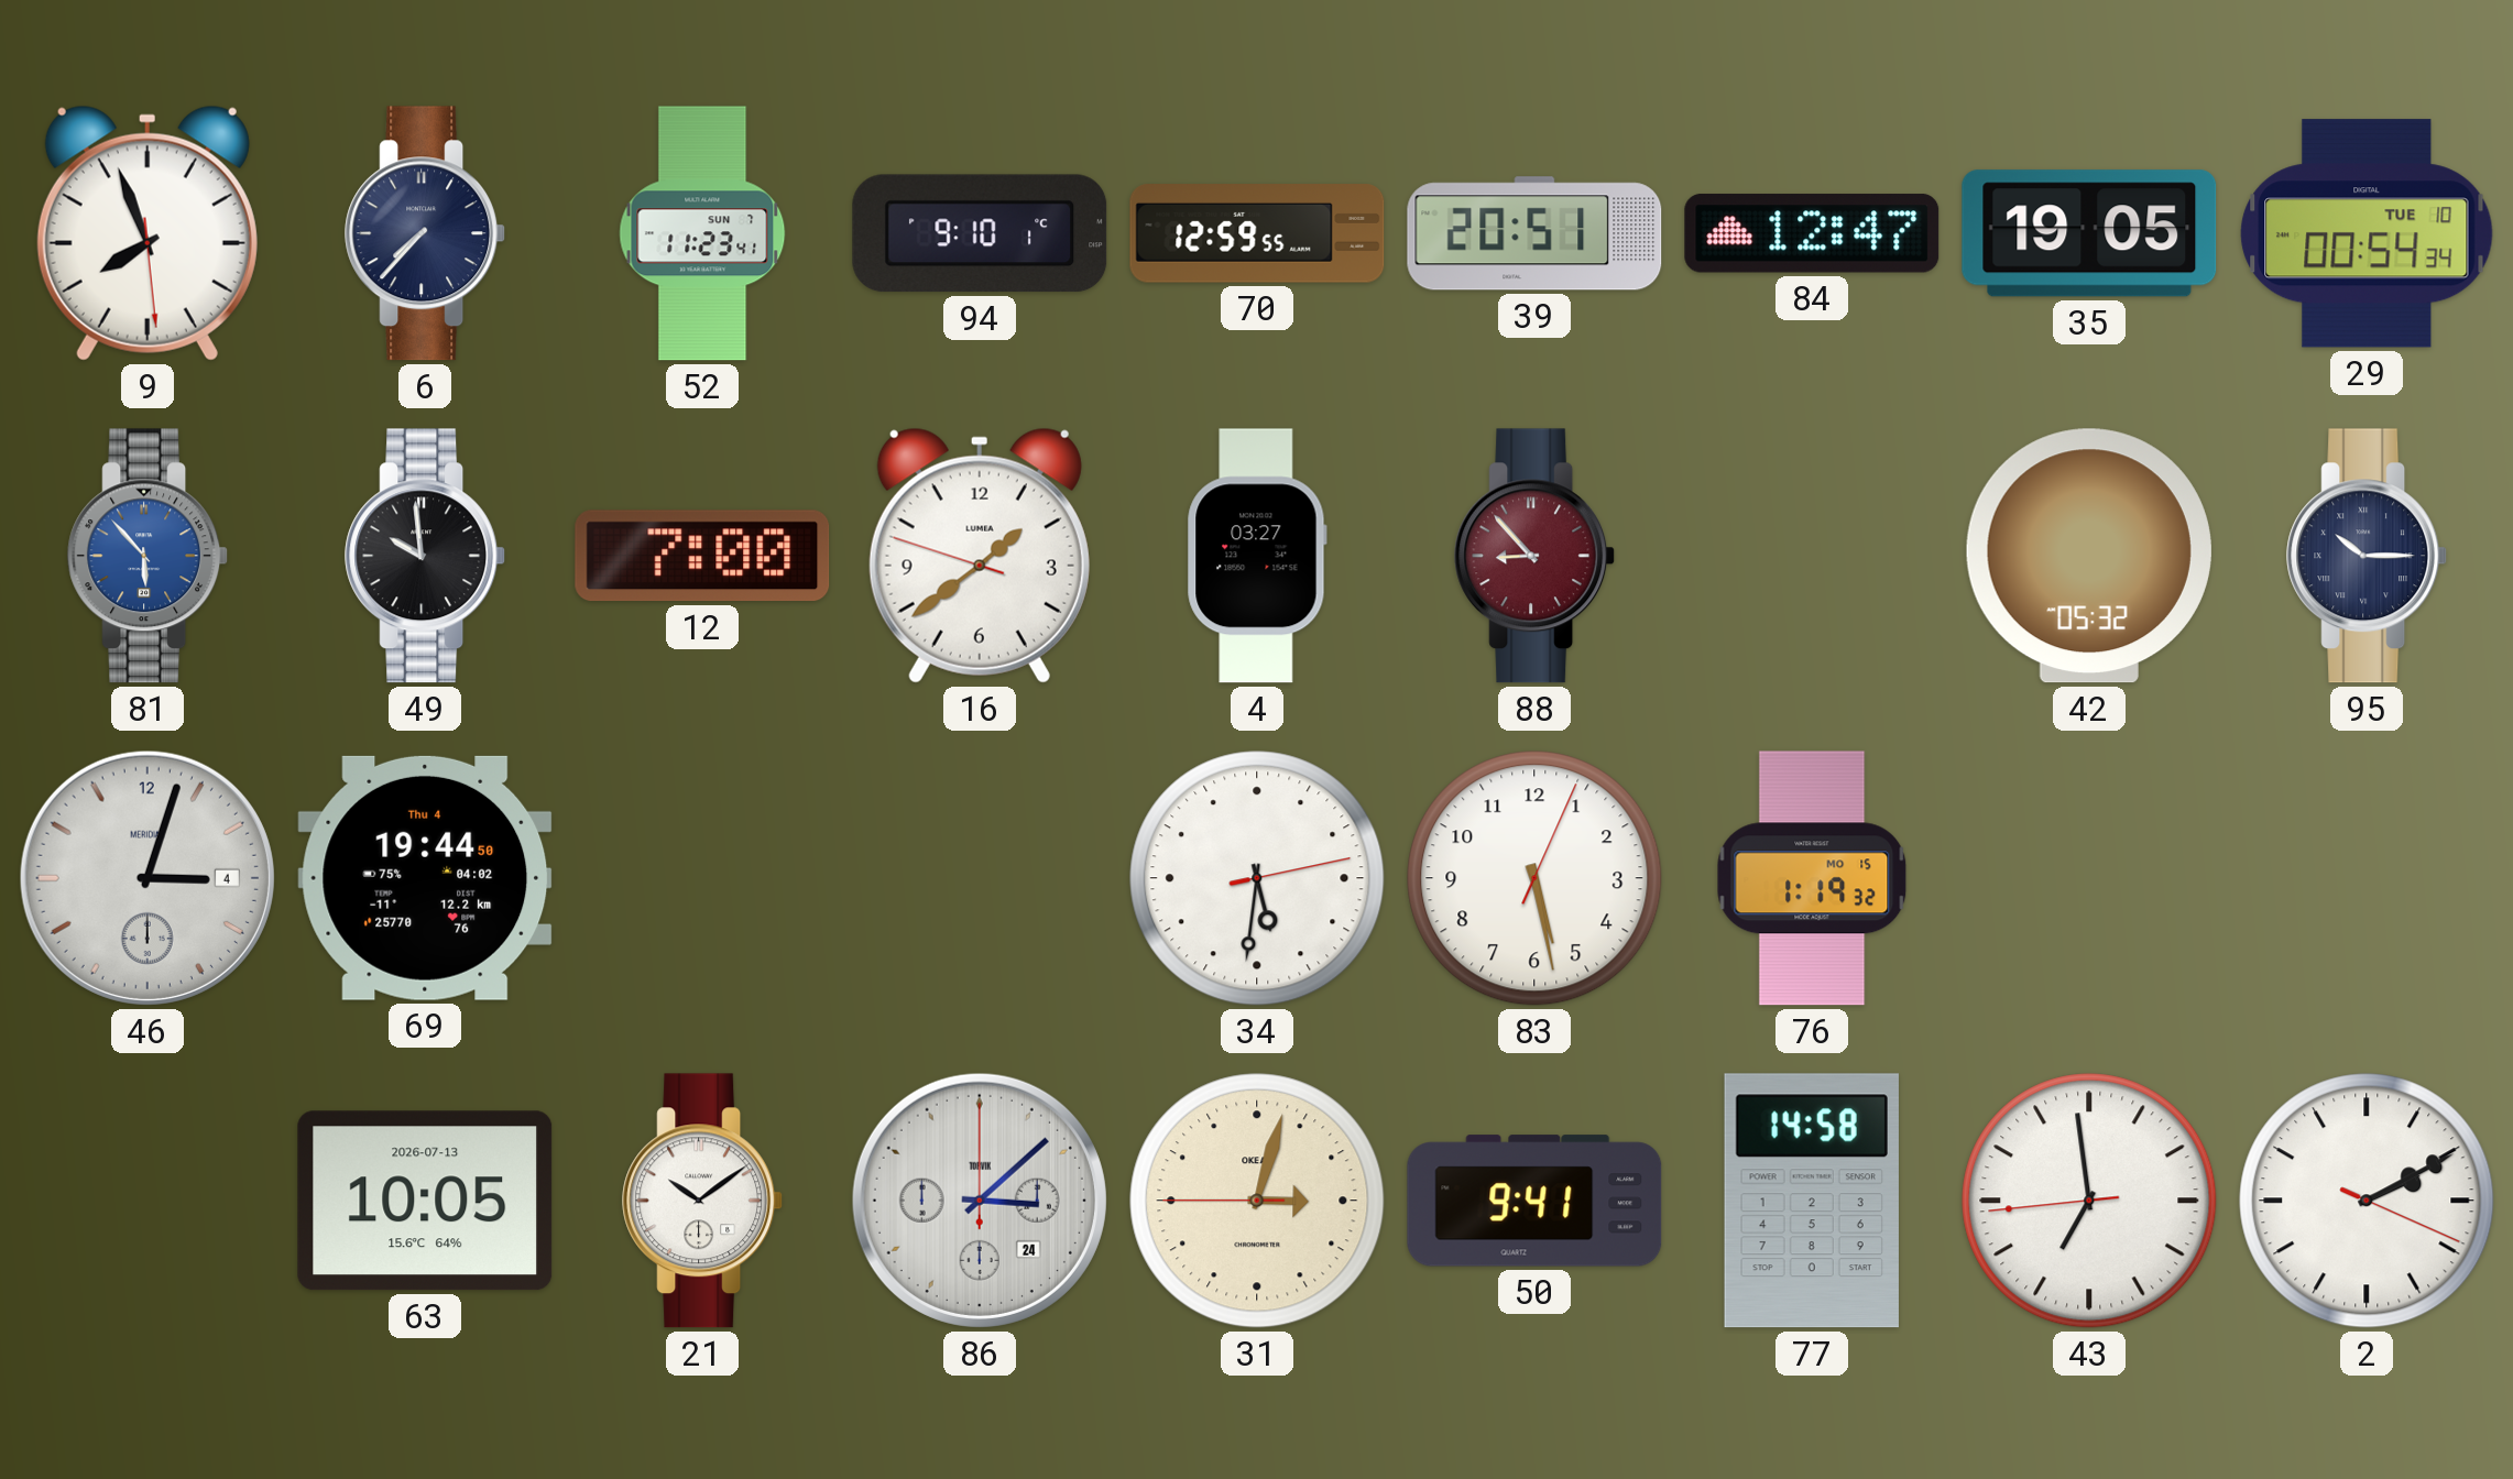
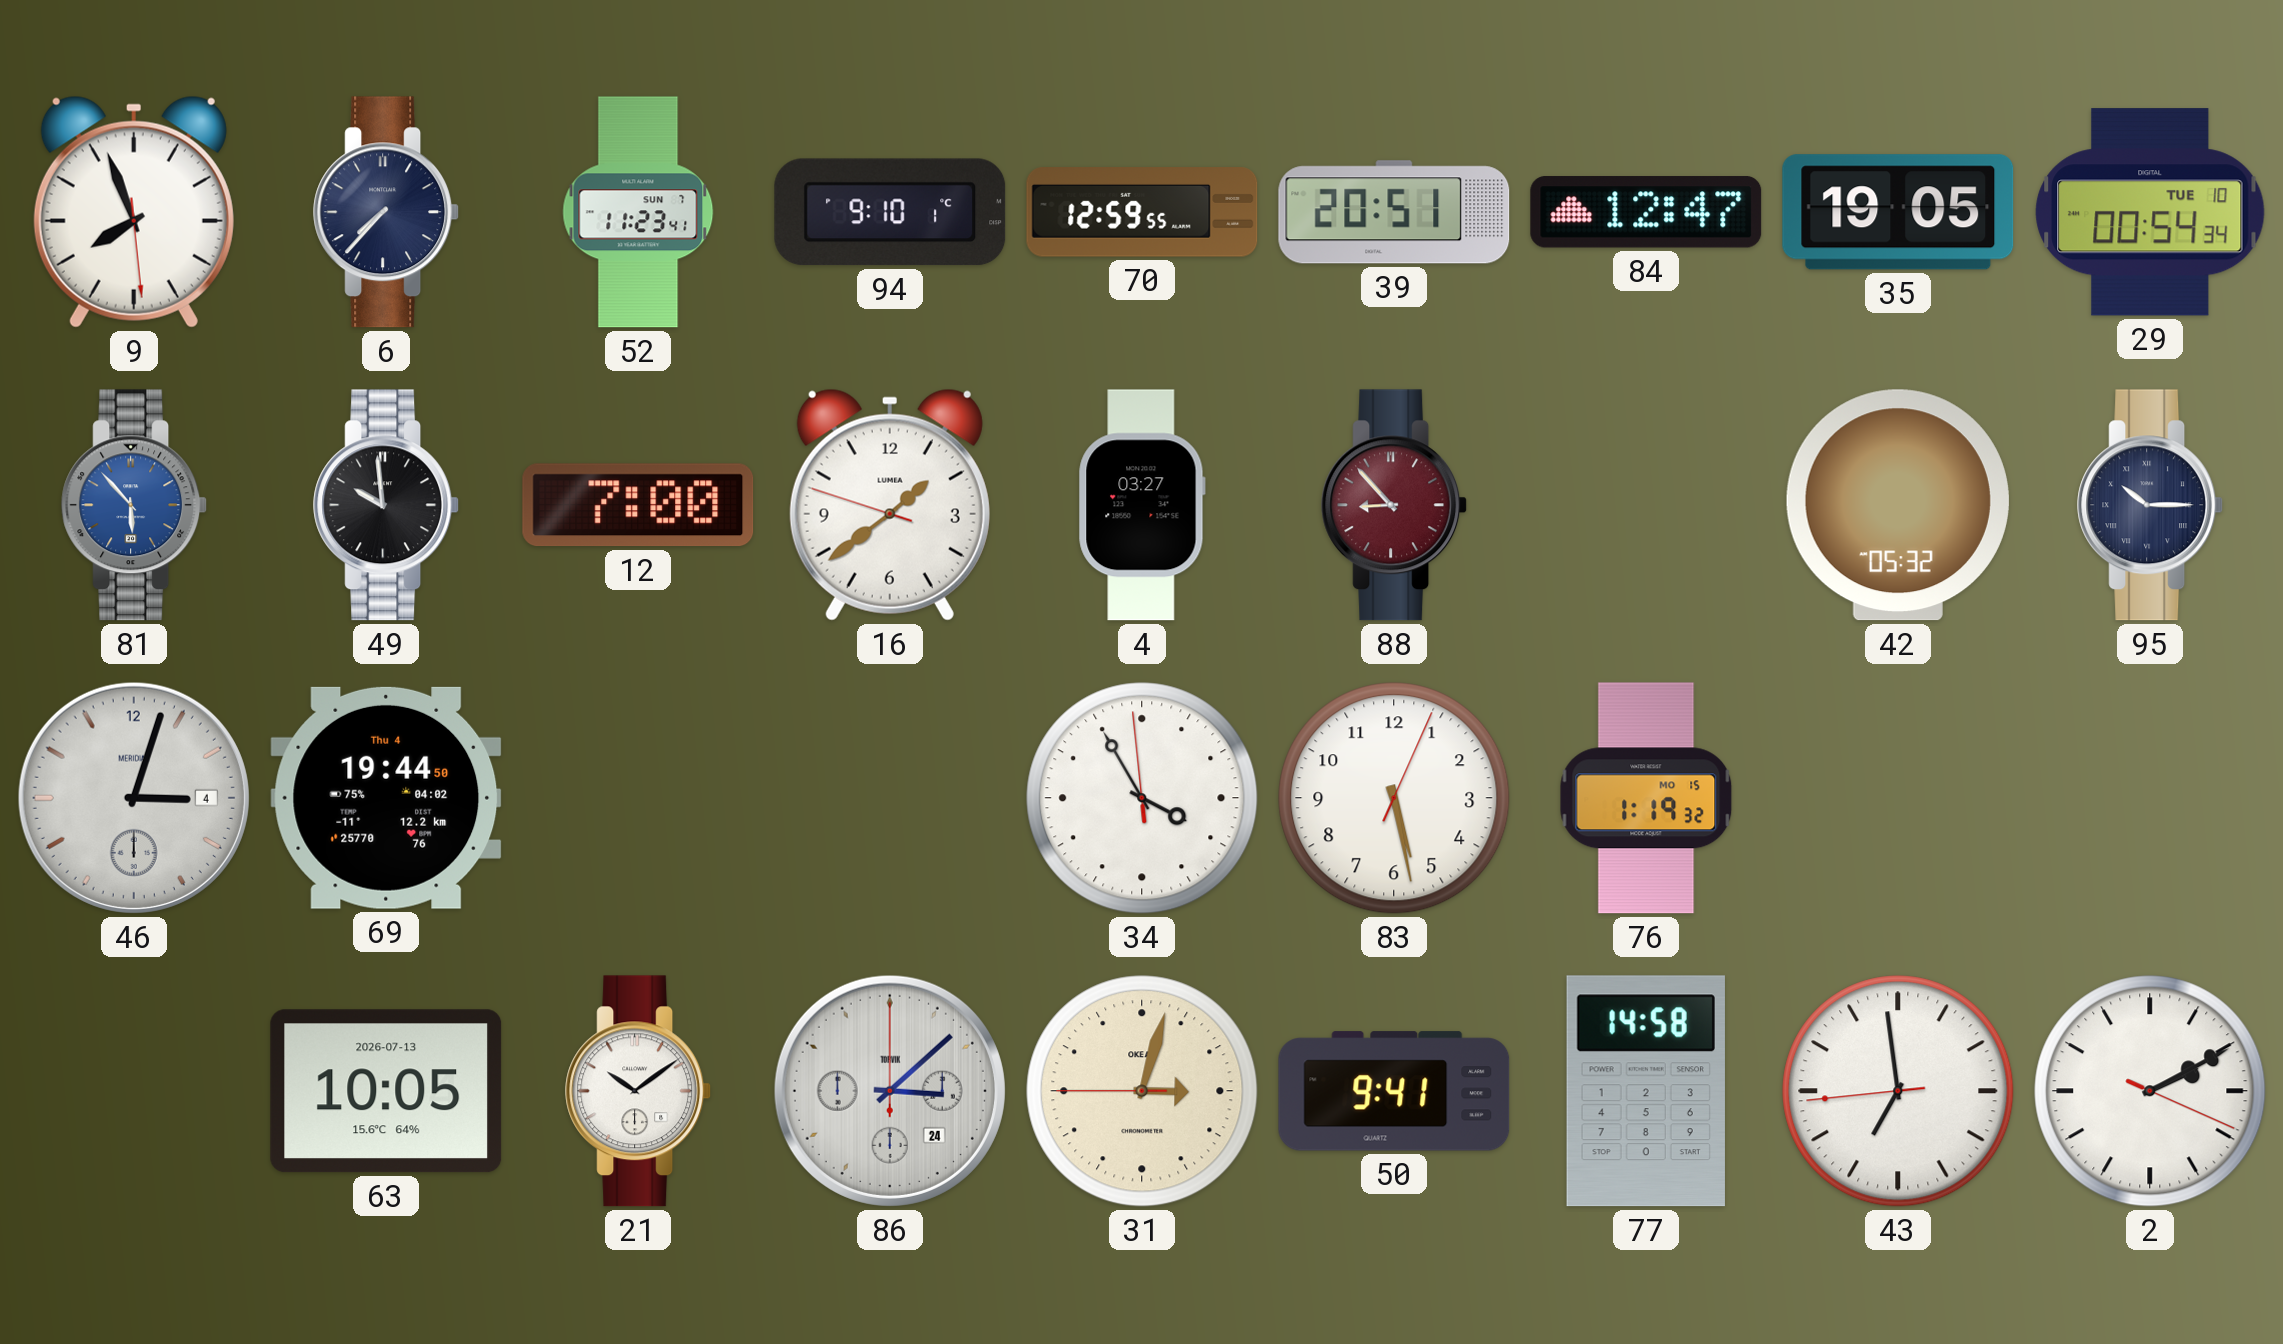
34: 5:31 -> 3:54
